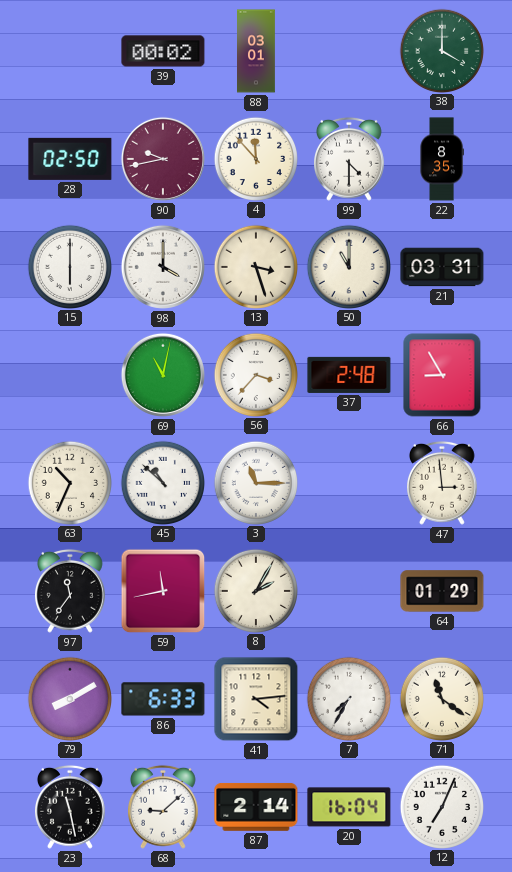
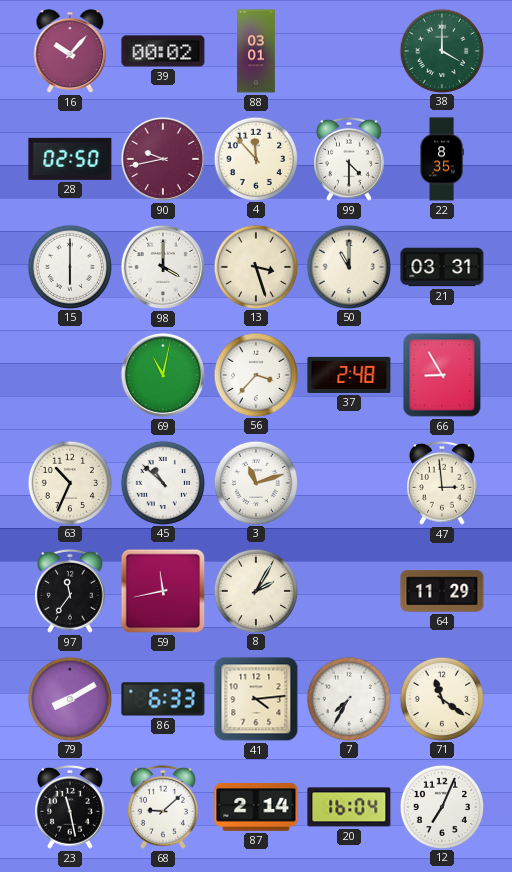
16: none -> 10:07
3: 11:15 -> 11:12
64: 01:29 -> 11:29
